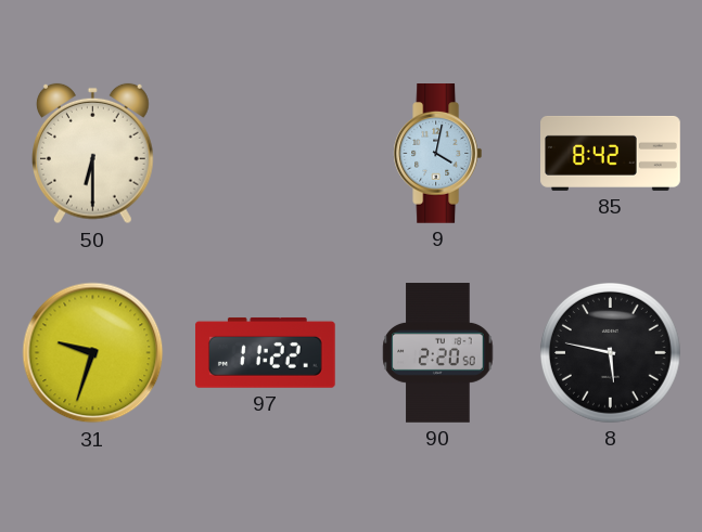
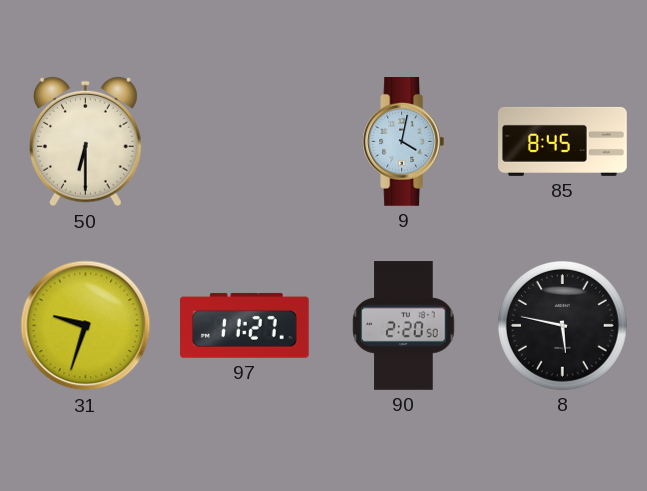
85: 8:42 -> 8:45
97: 11:22 -> 11:27
